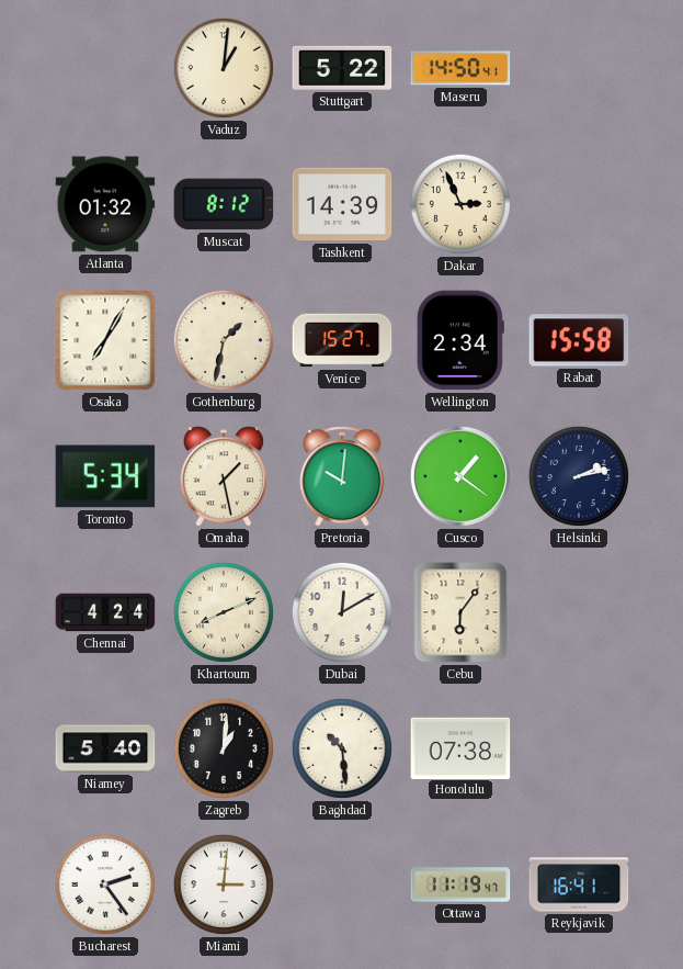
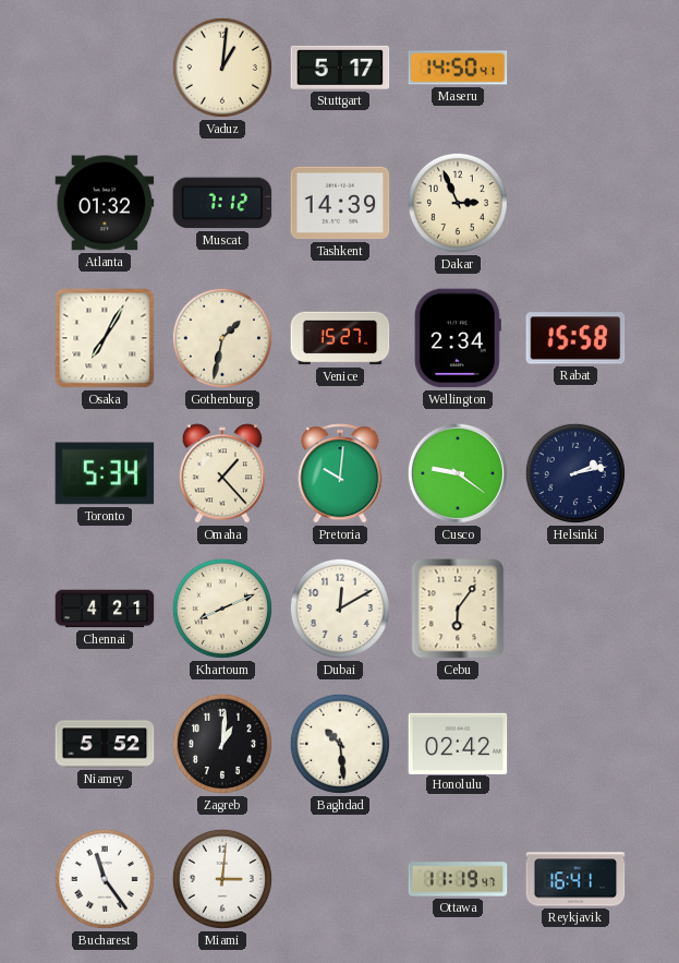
Stuttgart: 5:22 -> 5:17
Muscat: 8:12 -> 7:12
Omaha: 1:28 -> 1:23
Cusco: 1:21 -> 9:21
Chennai: 4:24 -> 4:21
Niamey: 5:40 -> 5:52
Honolulu: 07:38 -> 02:42
Bucharest: 2:24 -> 11:24
